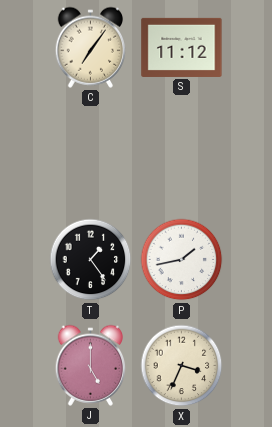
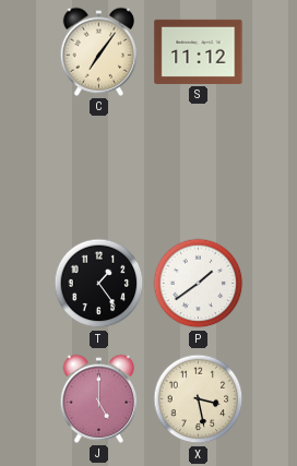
P: 1:43 -> 1:39
X: 3:34 -> 3:28
